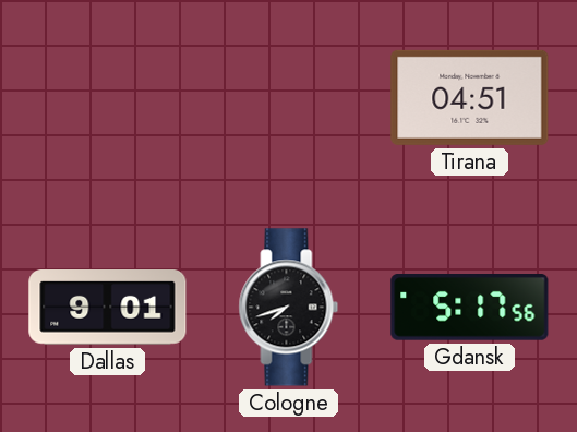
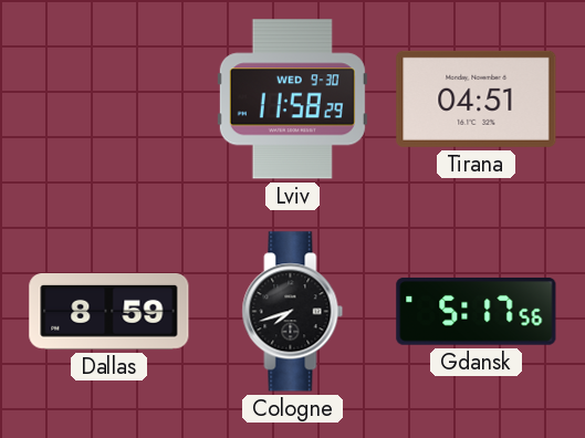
Lviv: none -> 11:58
Dallas: 9:01 -> 8:59
